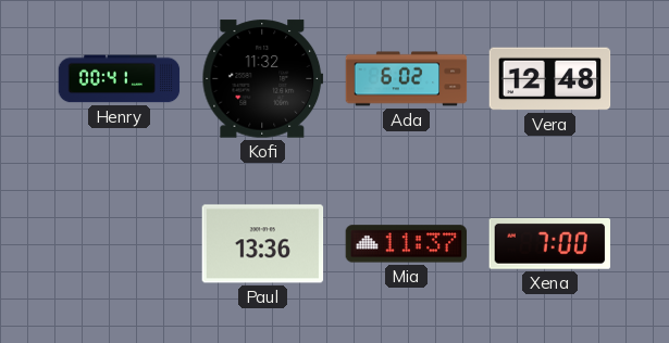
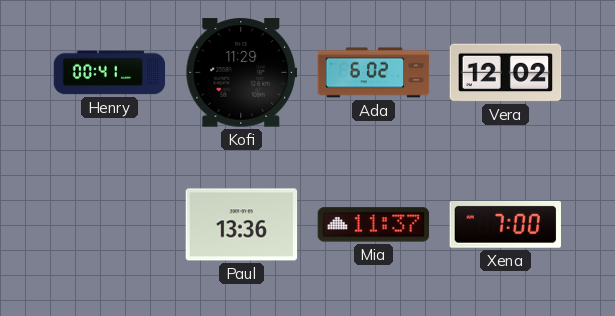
Kofi: 11:32 -> 11:29
Vera: 12:48 -> 12:02
